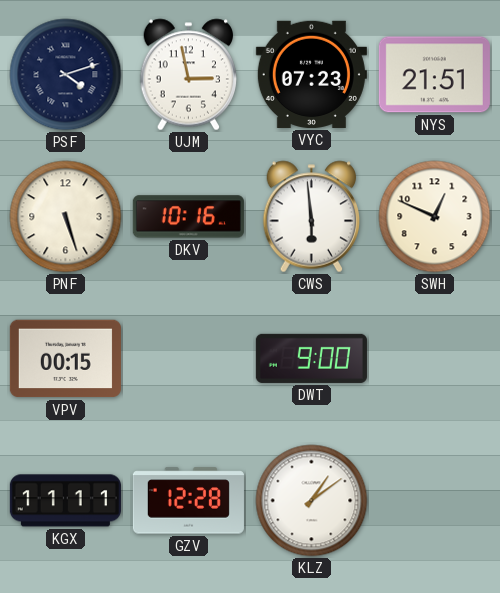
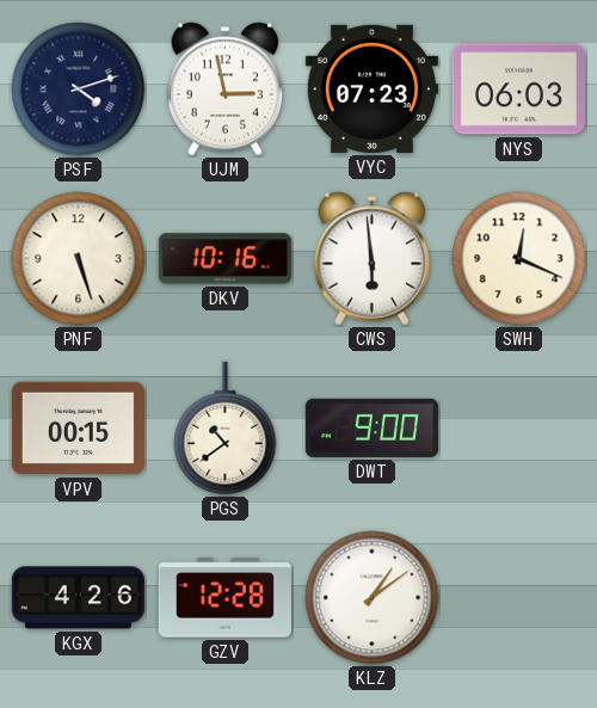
NYS: 21:51 -> 06:03
SWH: 12:49 -> 12:19
PGS: none -> 10:39
KGX: 11:11 -> 4:26
